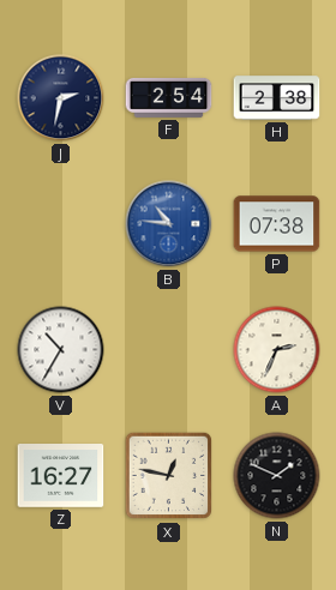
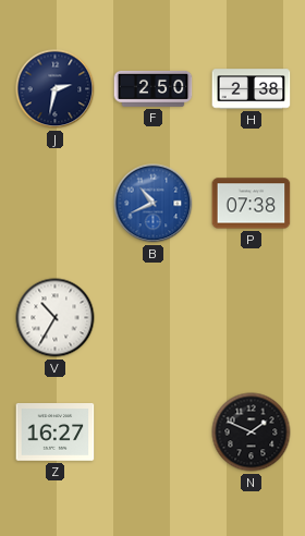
F: 2:54 -> 2:50
B: 10:46 -> 10:41
A: 2:34 -> none
X: 12:47 -> none
